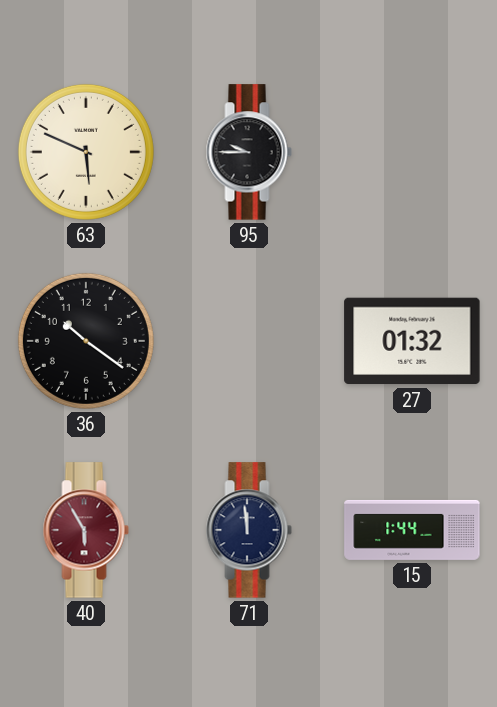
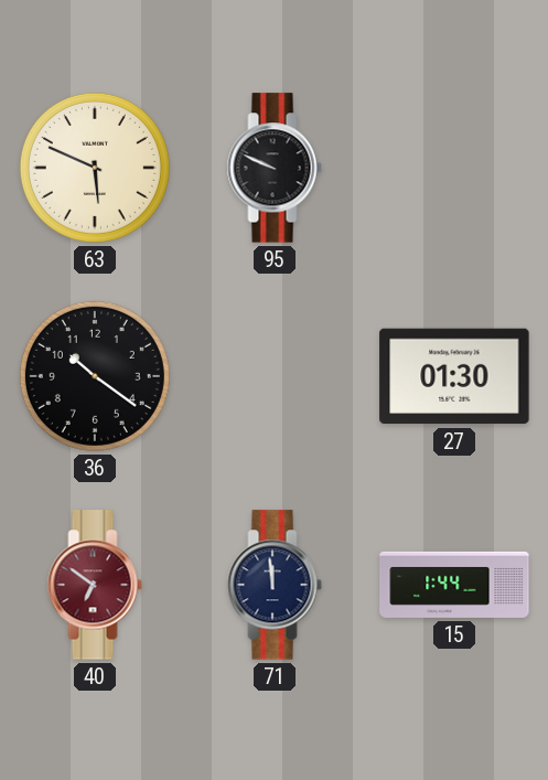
95: 9:45 -> 9:49
27: 01:32 -> 01:30
40: 5:55 -> 6:51
